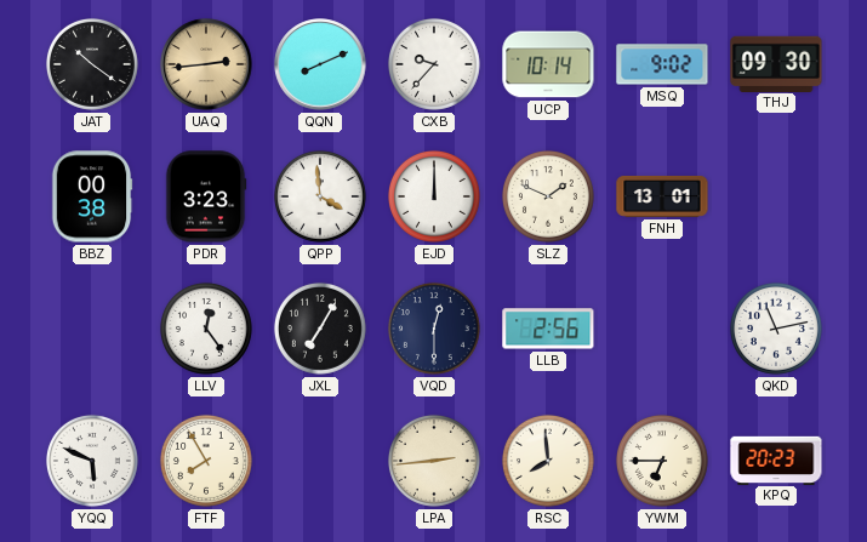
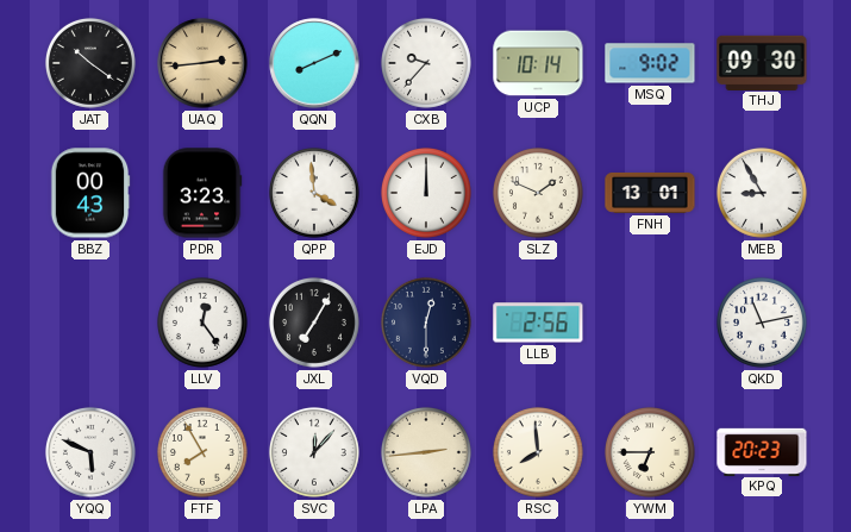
BBZ: 00:38 -> 00:43
MEB: none -> 8:55
SVC: none -> 12:07
